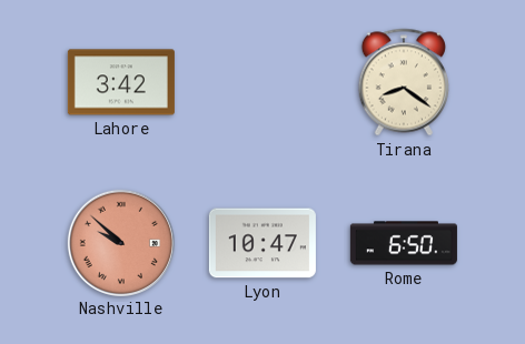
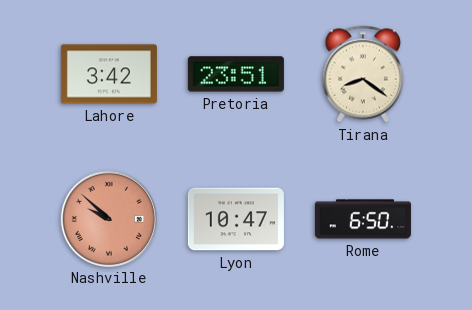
Pretoria: none -> 23:51
